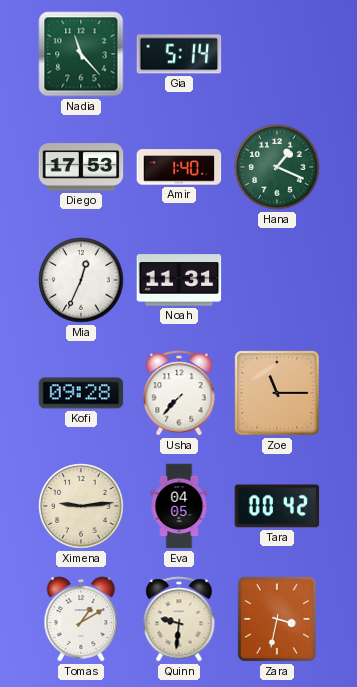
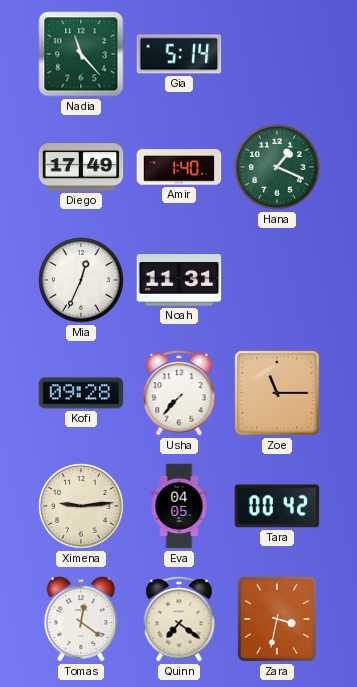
Diego: 17:53 -> 17:49
Tomas: 1:10 -> 12:21
Quinn: 9:31 -> 7:21
